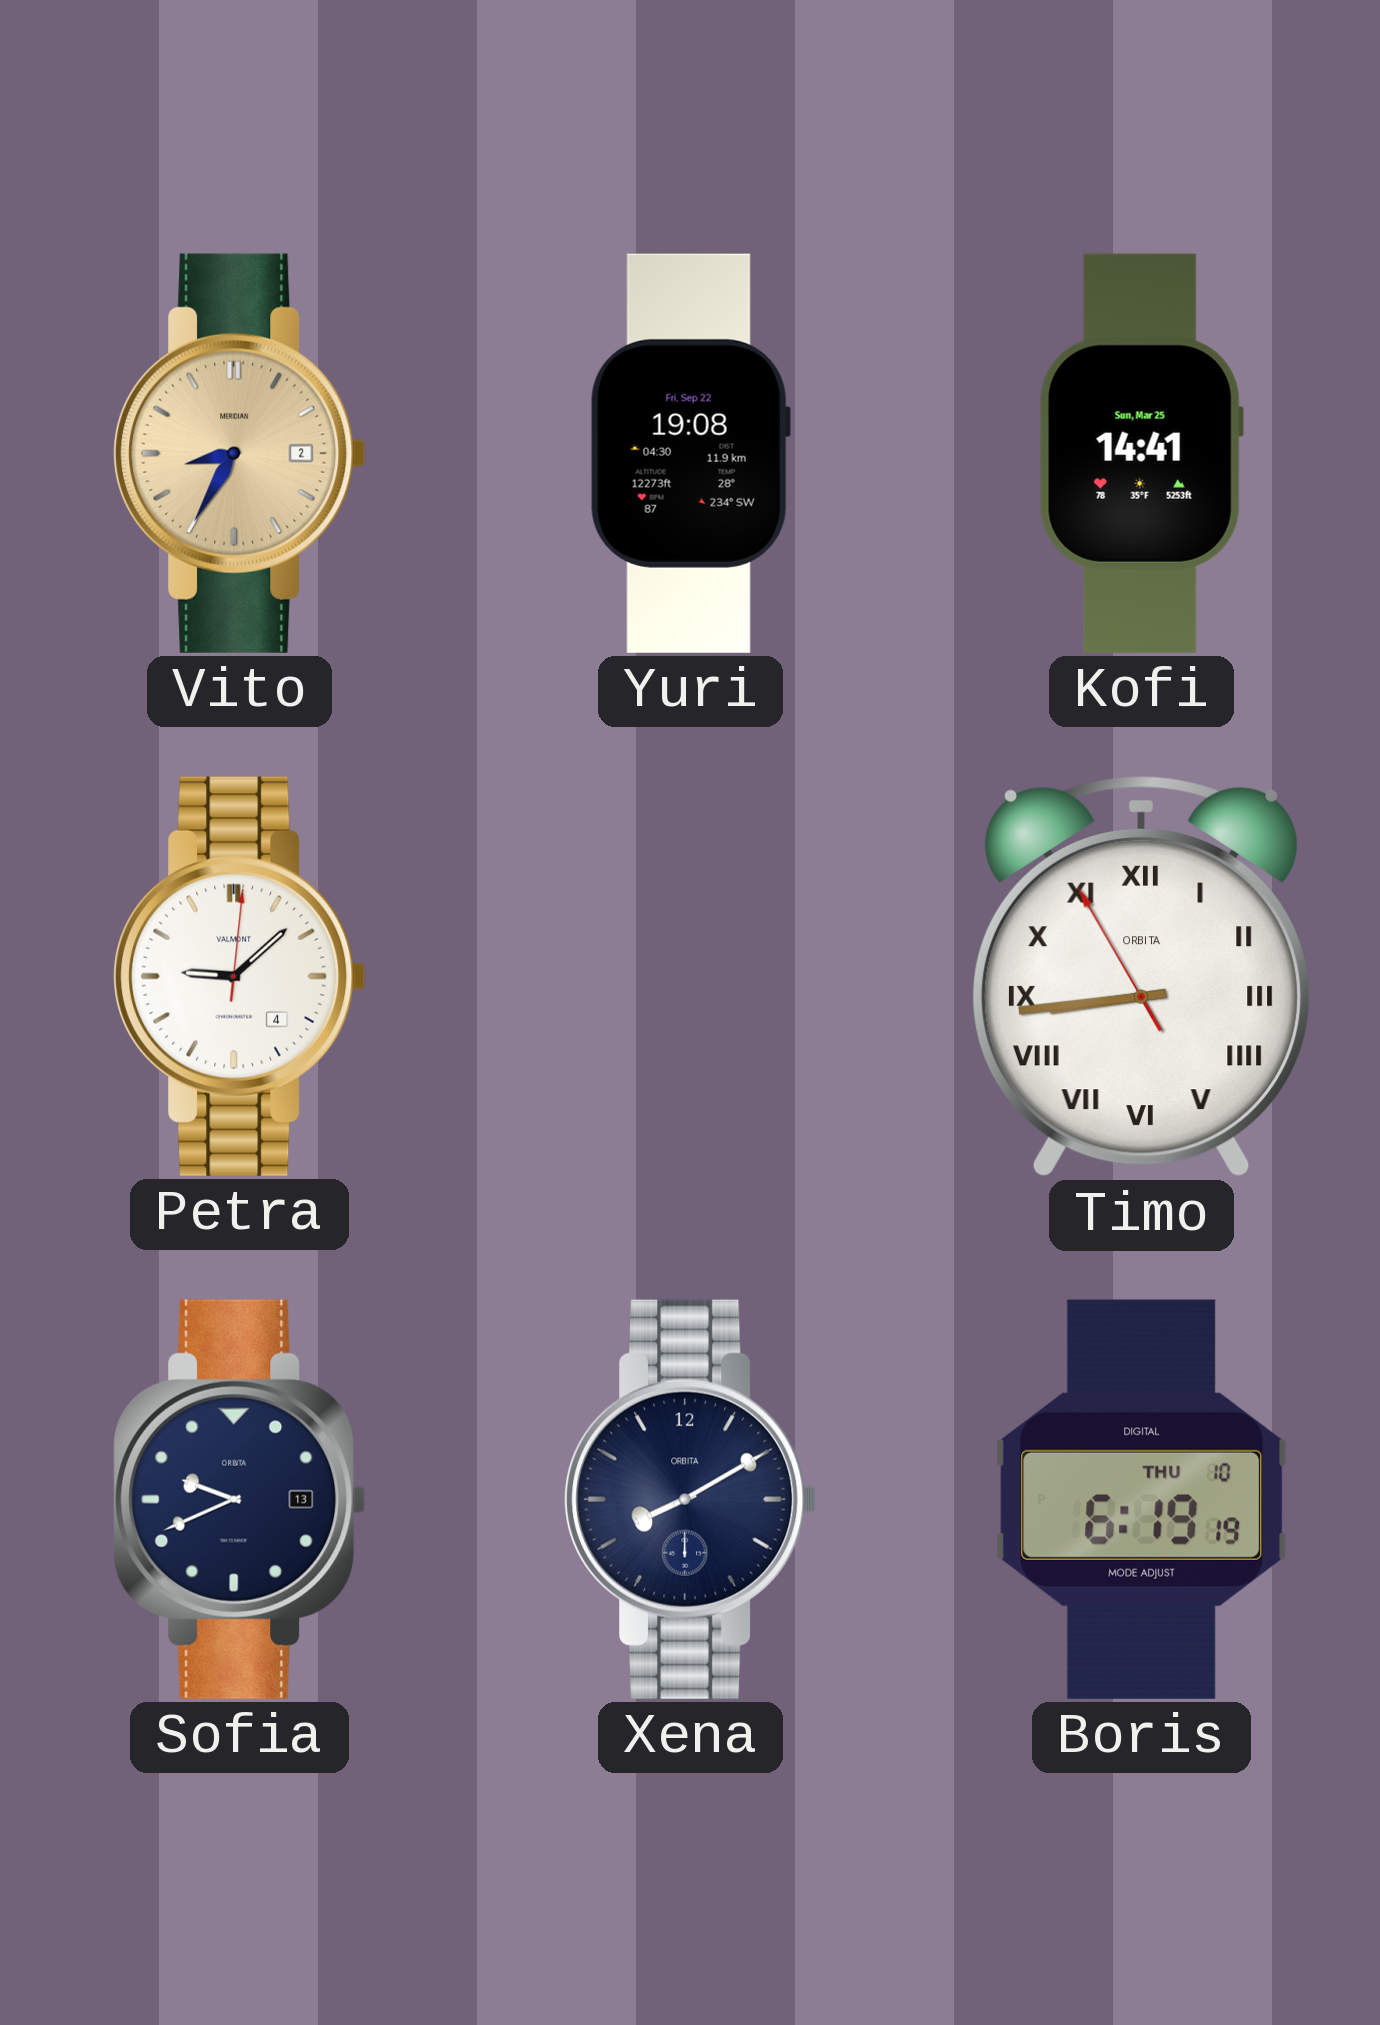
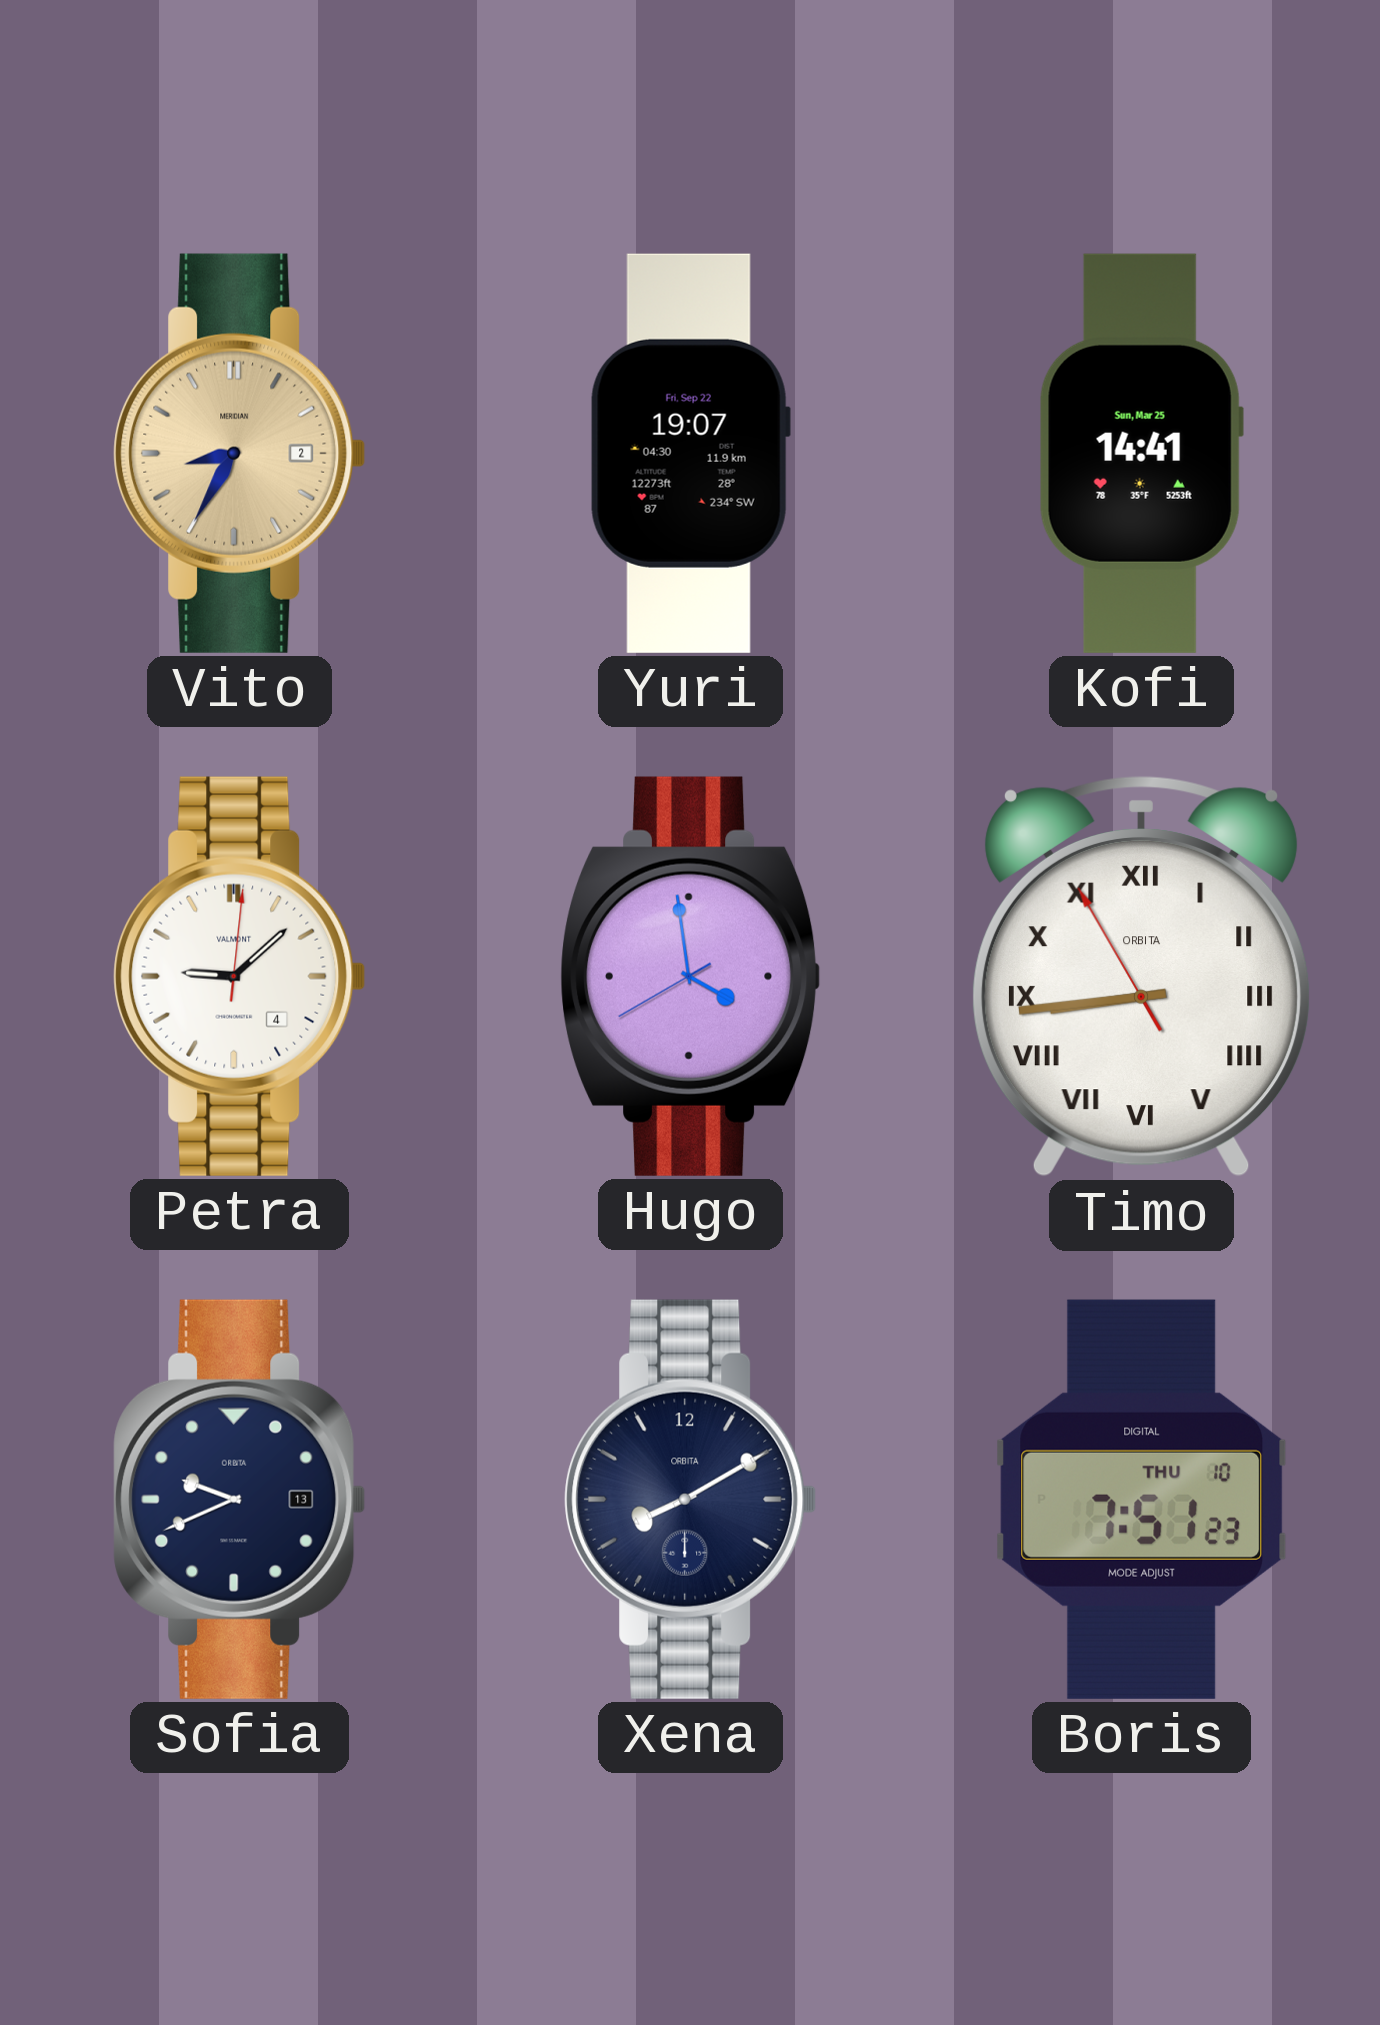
Yuri: 19:08 -> 19:07
Hugo: none -> 3:58
Boris: 6:19 -> 7:51
